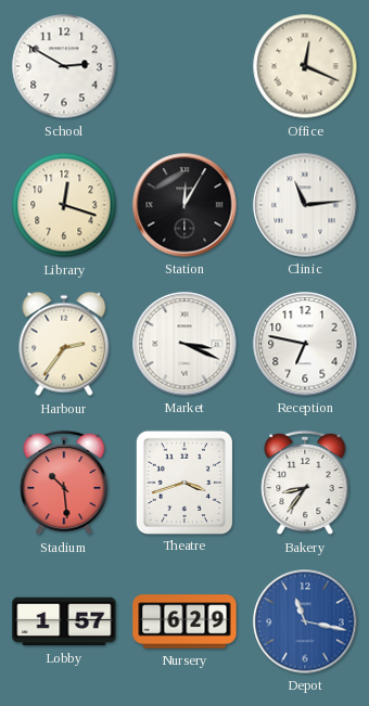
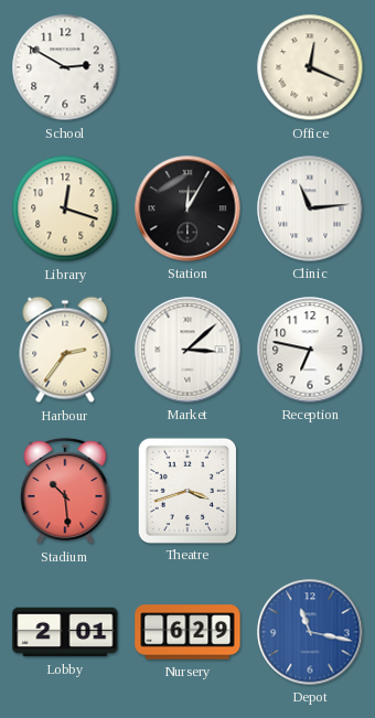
Market: 3:19 -> 3:08
Bakery: 8:36 -> none
Lobby: 1:57 -> 2:01
